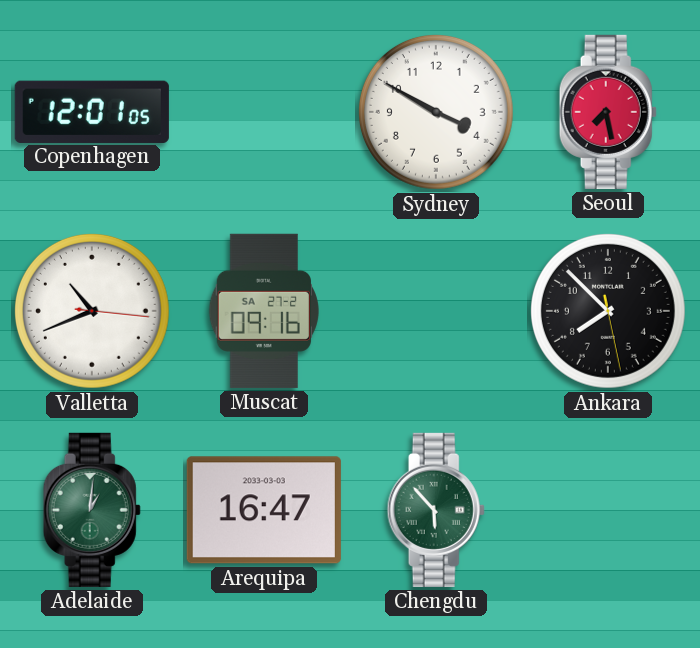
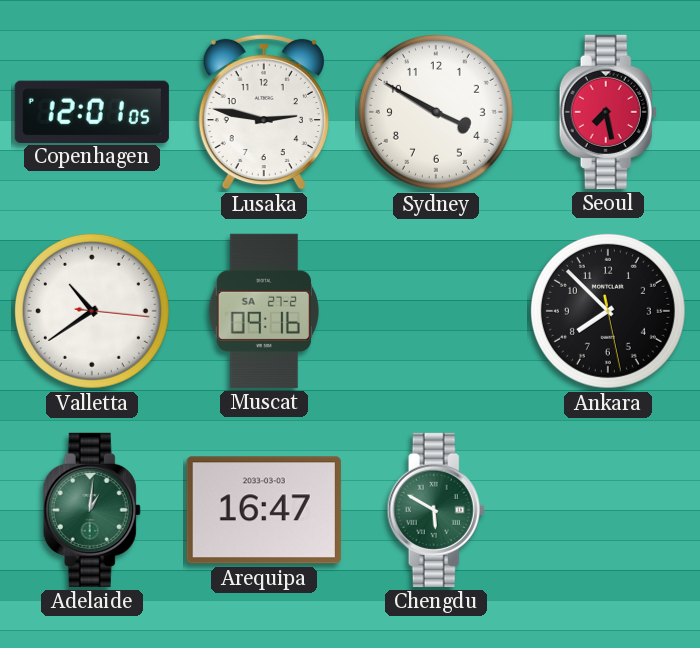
Lusaka: none -> 2:47
Valletta: 10:41 -> 10:39
Chengdu: 5:53 -> 5:50
